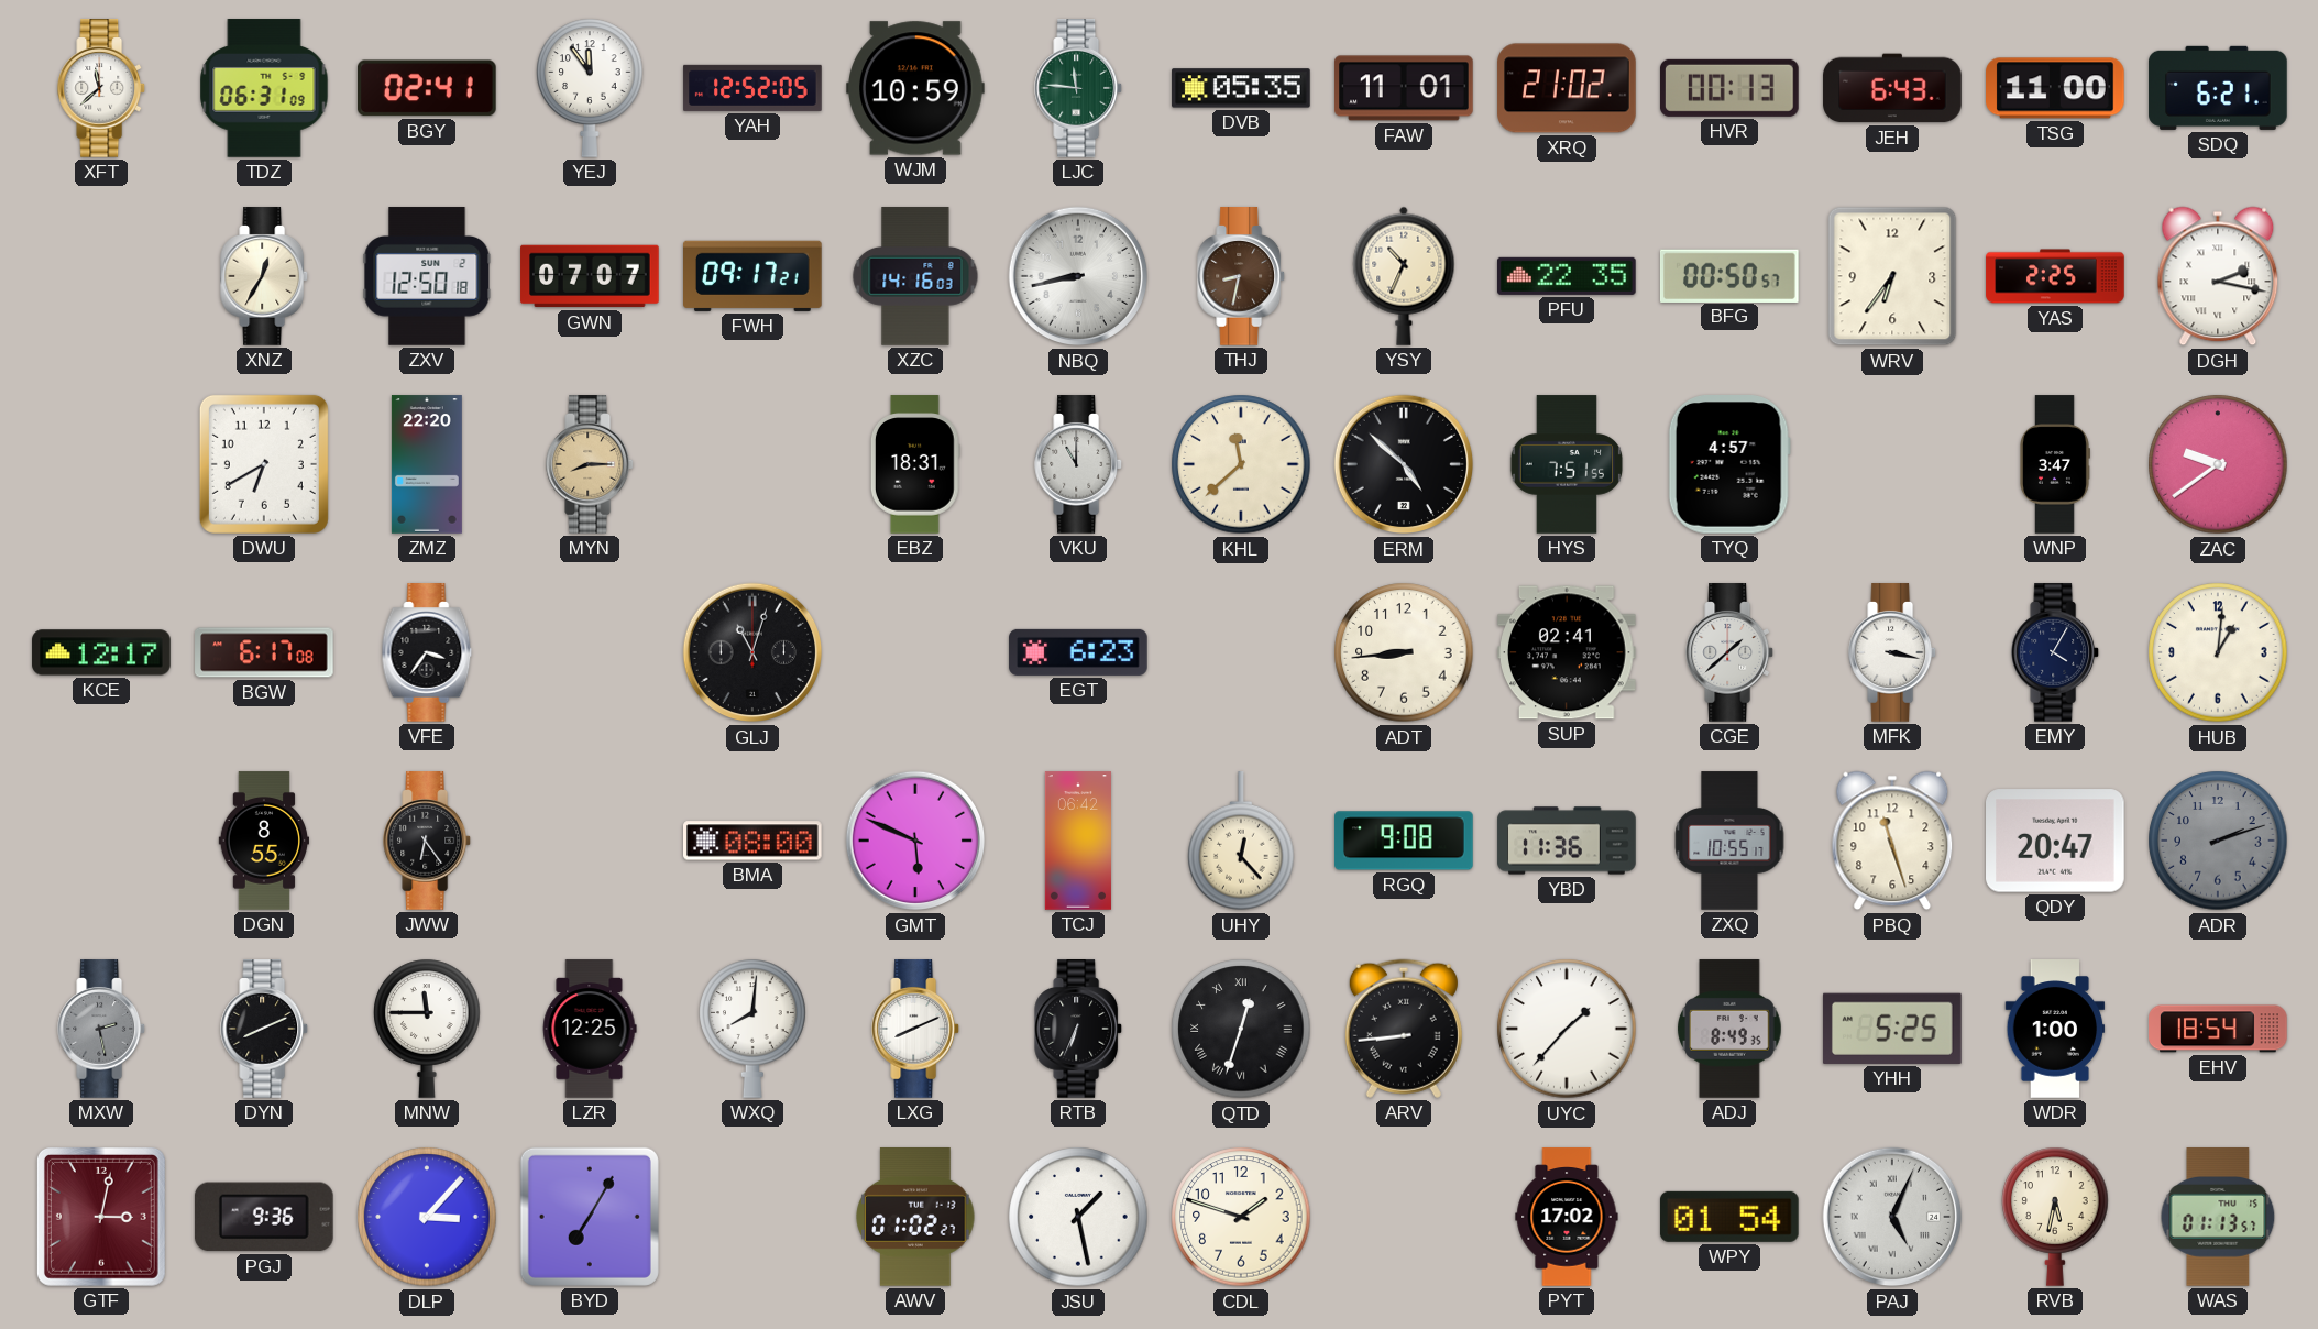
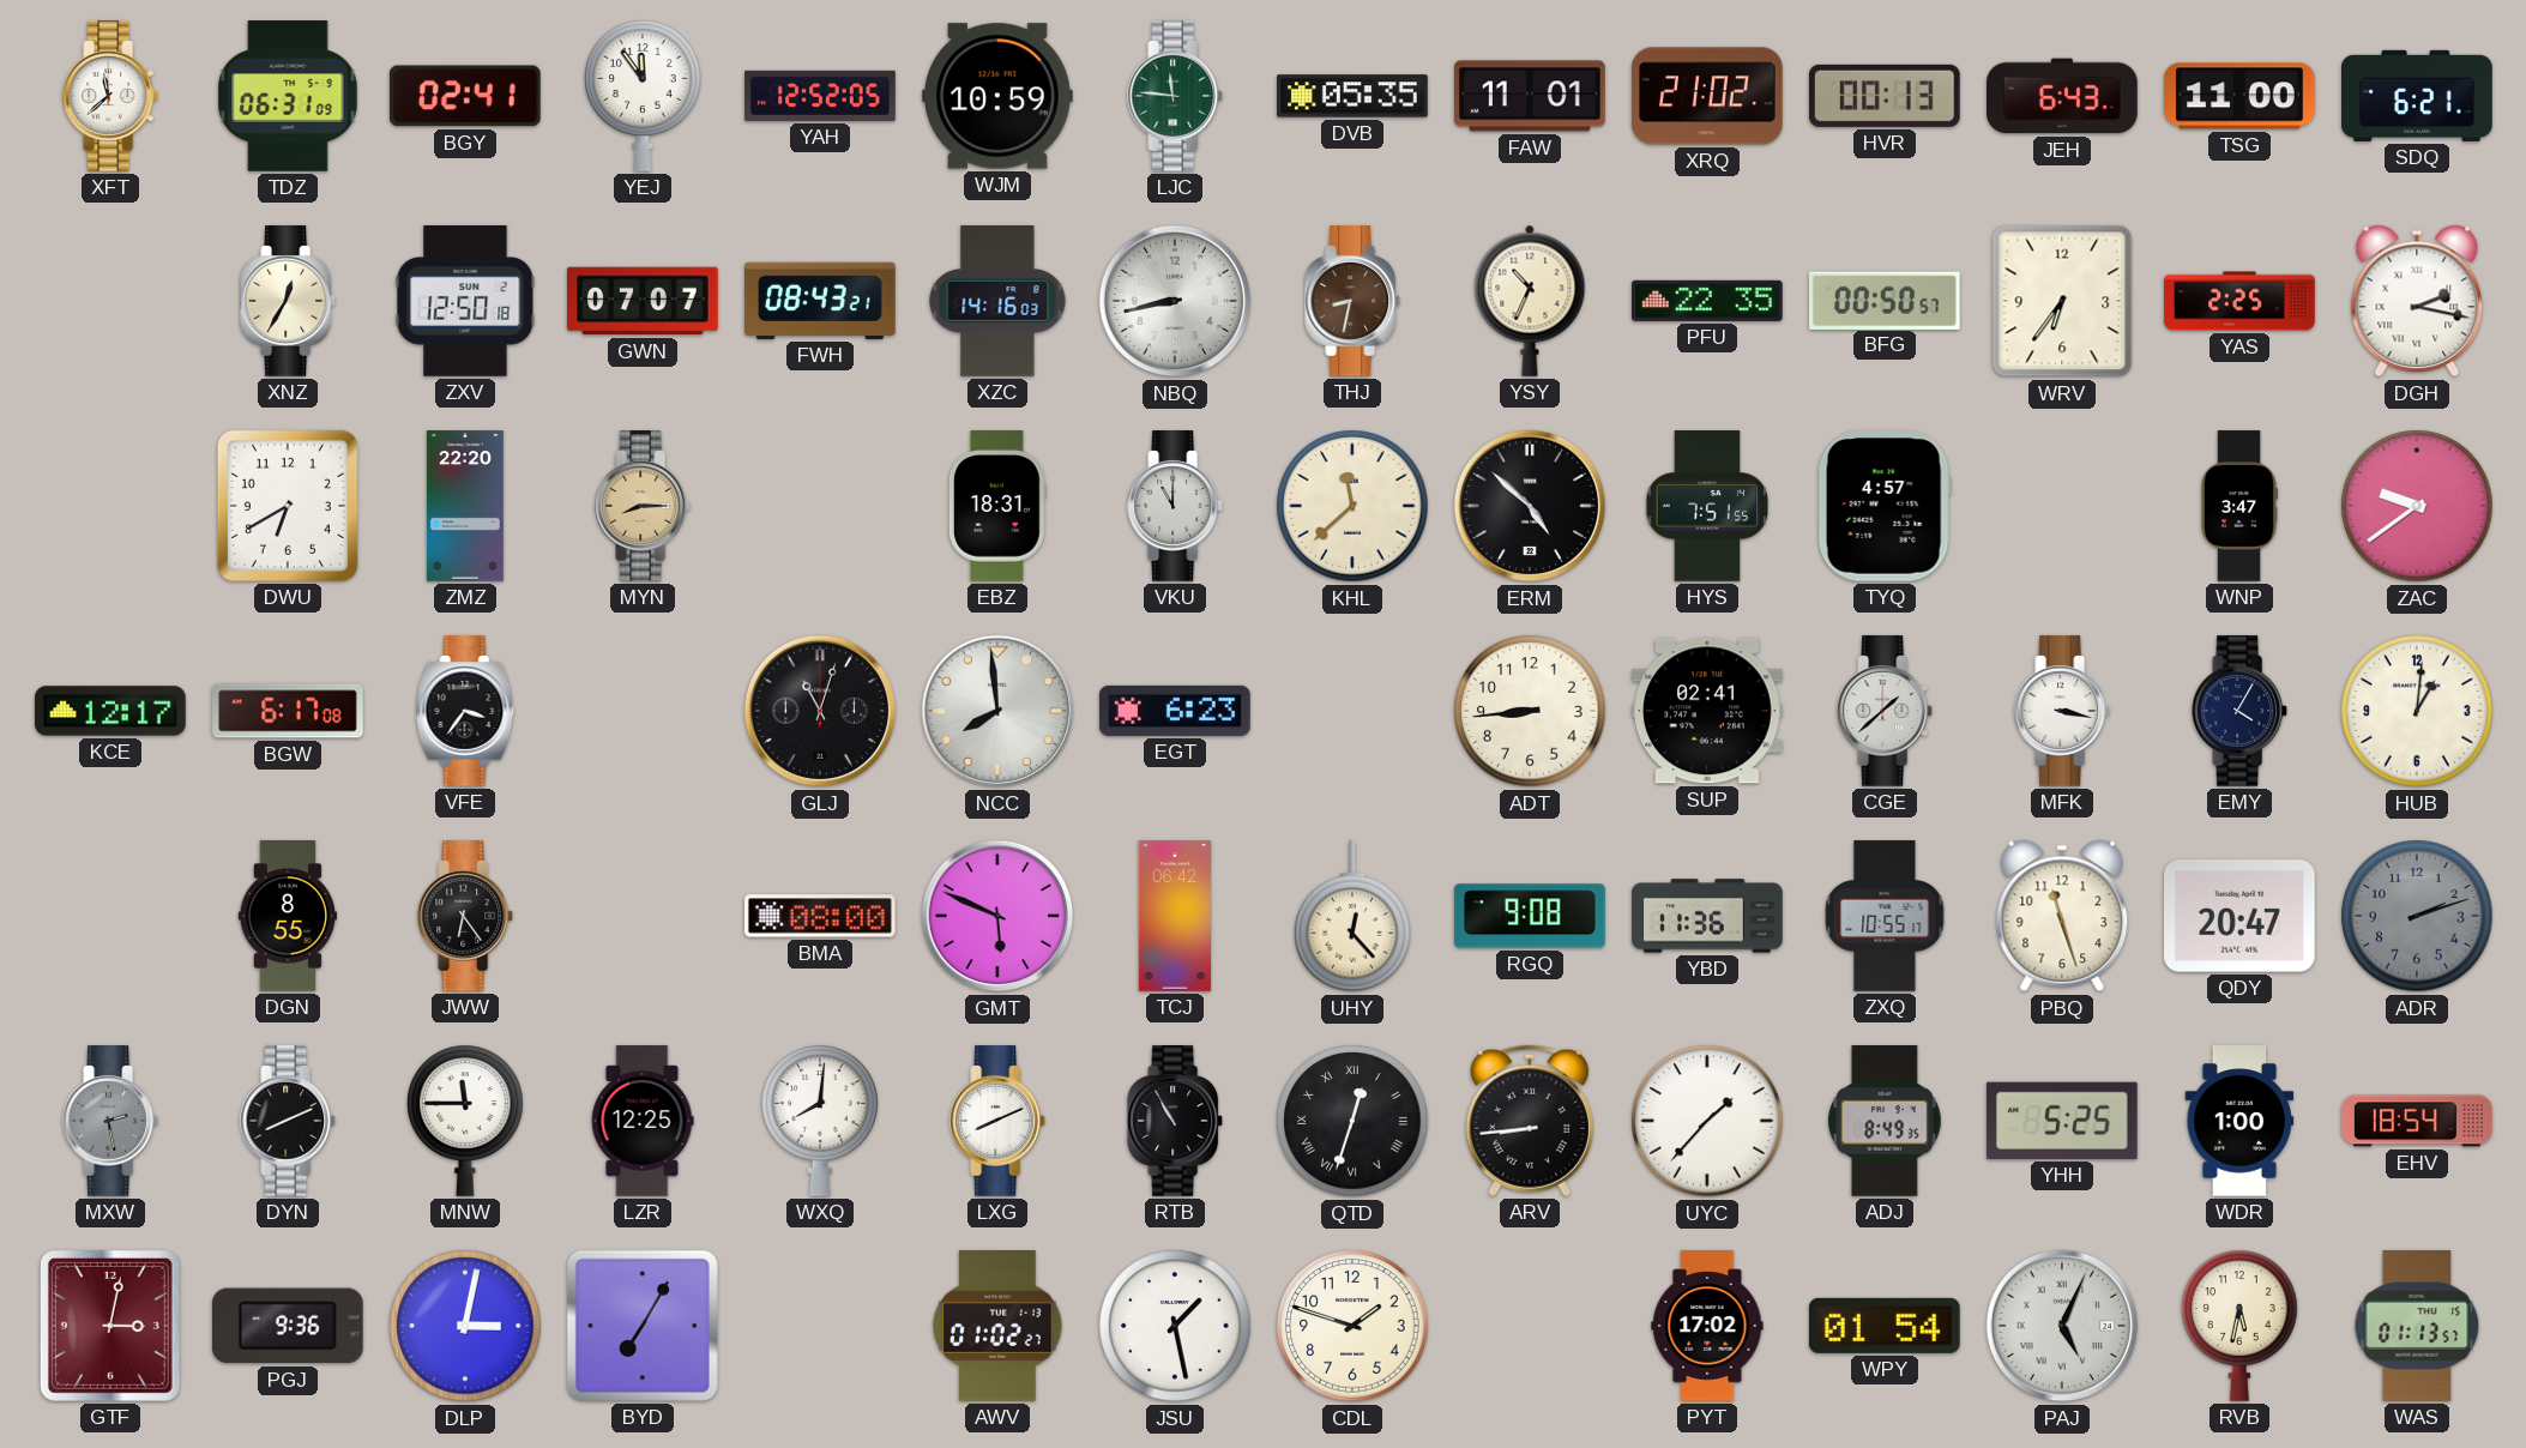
FWH: 09:17 -> 08:43
NCC: none -> 7:59
RTB: 6:34 -> 10:55
DLP: 3:07 -> 3:02
